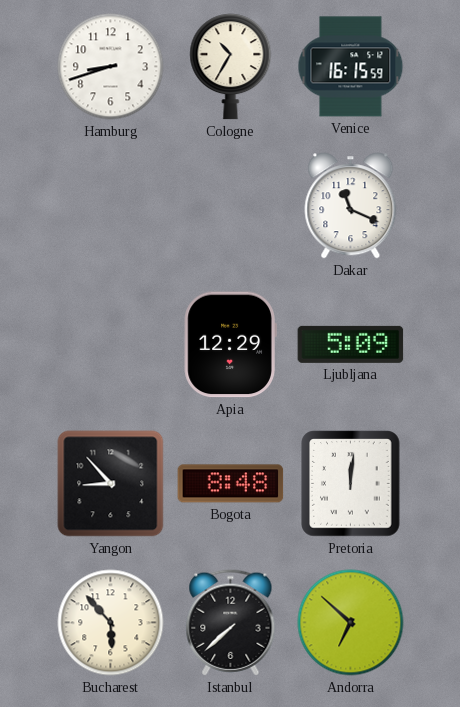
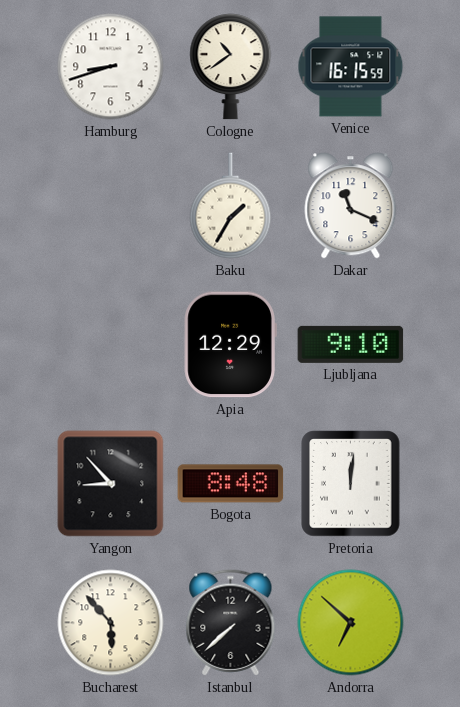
Cologne: 10:35 -> 10:39
Baku: none -> 1:35
Ljubljana: 5:09 -> 9:10
